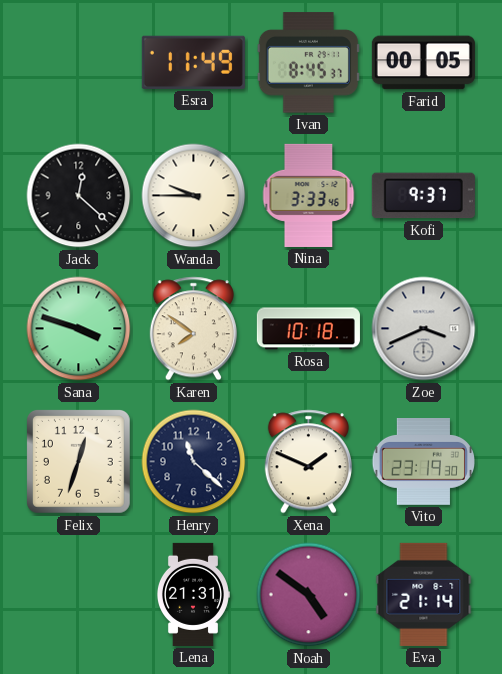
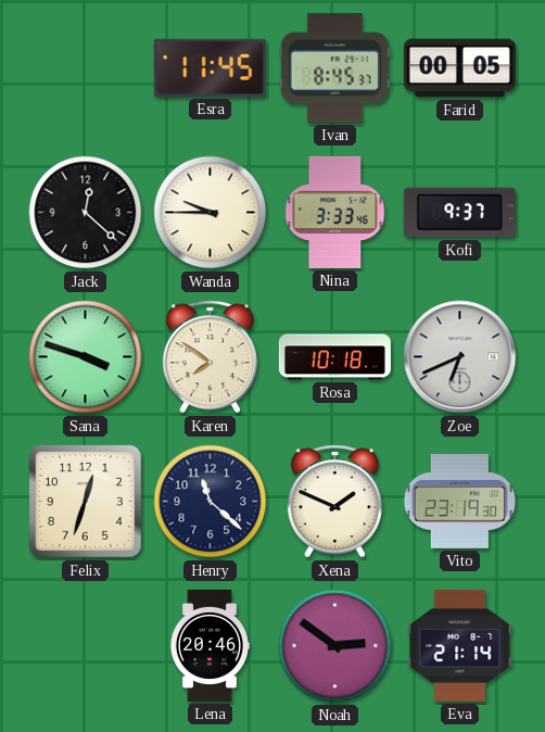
Esra: 11:49 -> 11:45
Zoe: 3:41 -> 6:41
Lena: 21:31 -> 20:46
Noah: 4:51 -> 2:51
